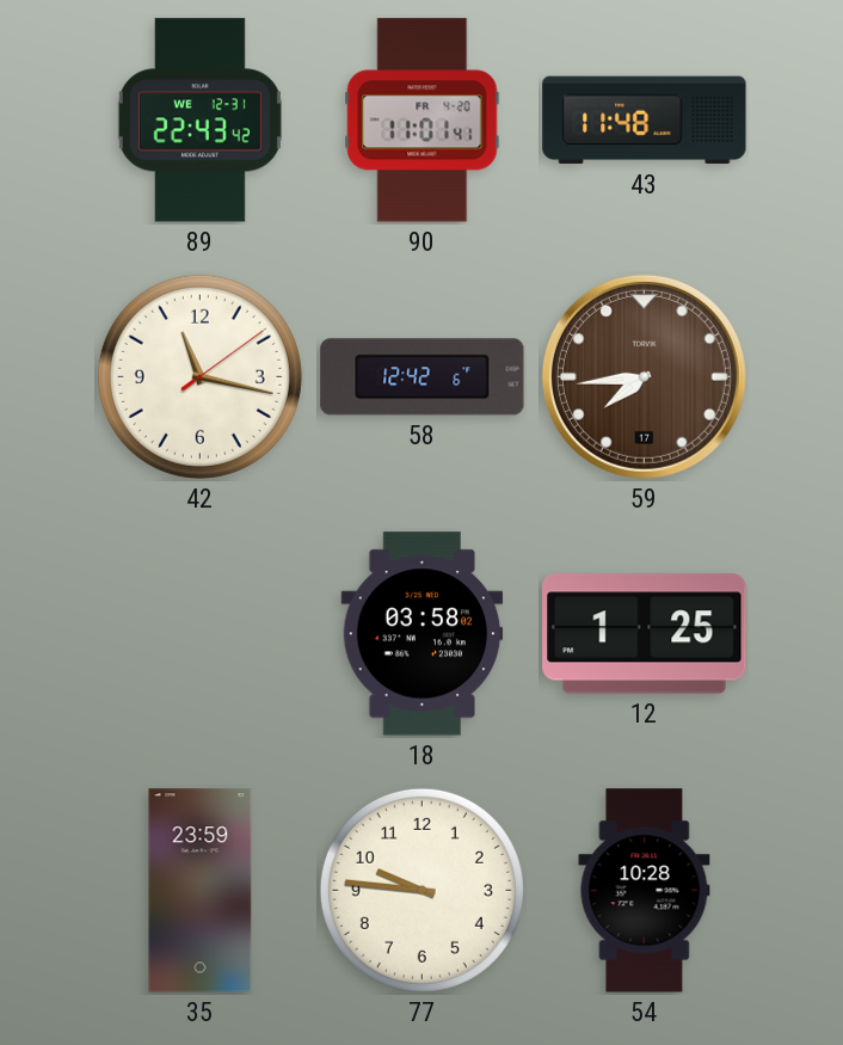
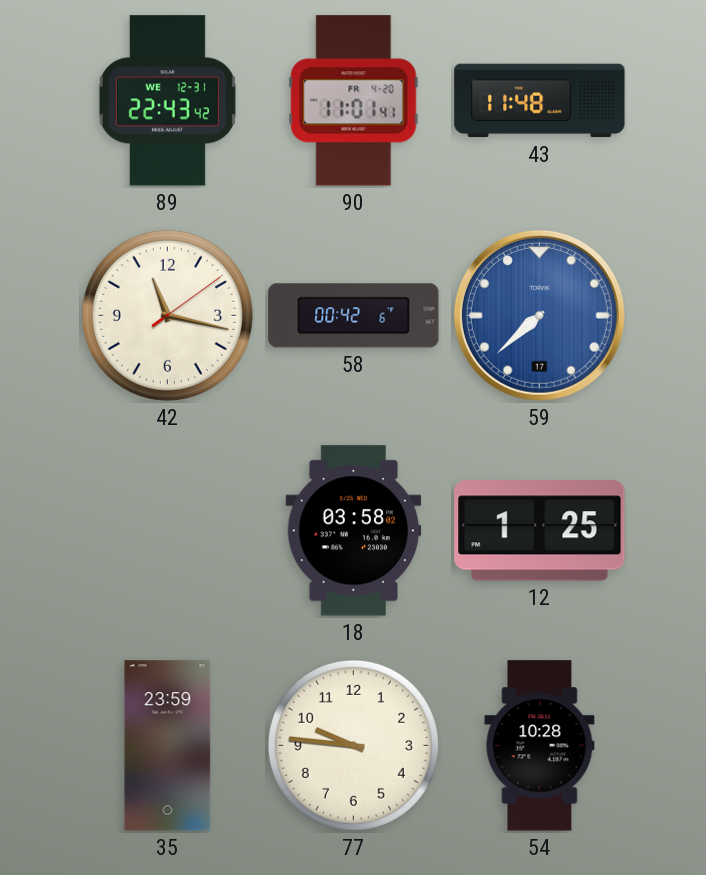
58: 12:42 -> 00:42
59: 7:44 -> 7:38
59 dial: brown -> blue
